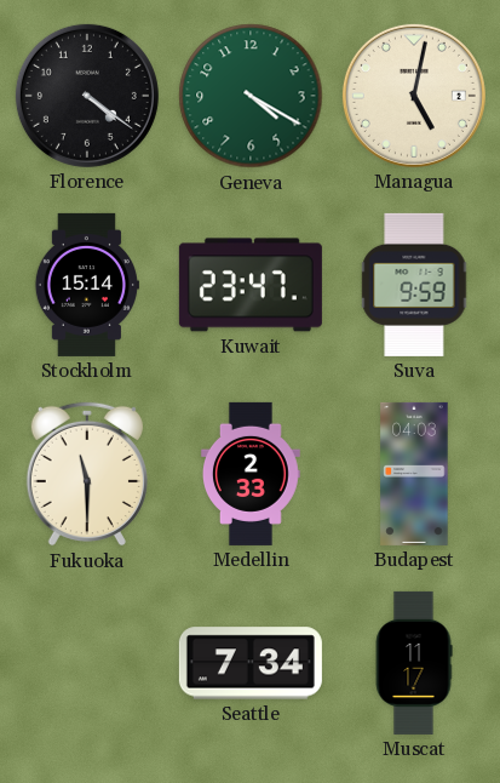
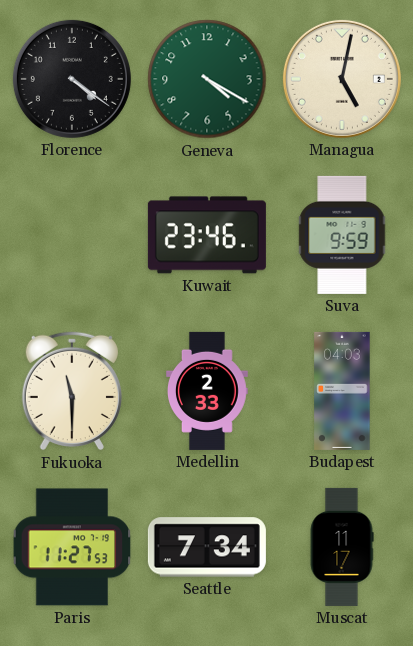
Stockholm: 15:14 -> none
Kuwait: 23:47 -> 23:46
Paris: none -> 11:27
